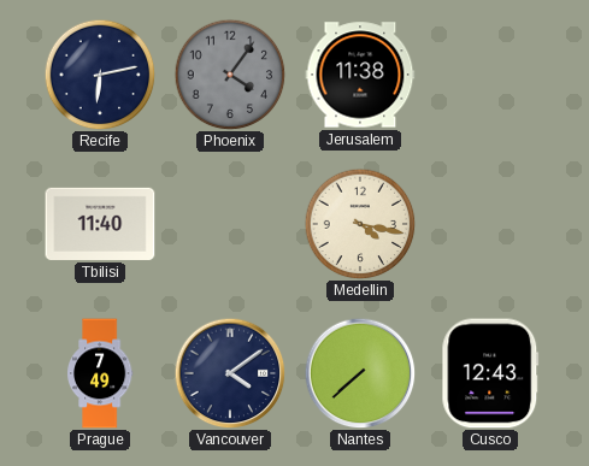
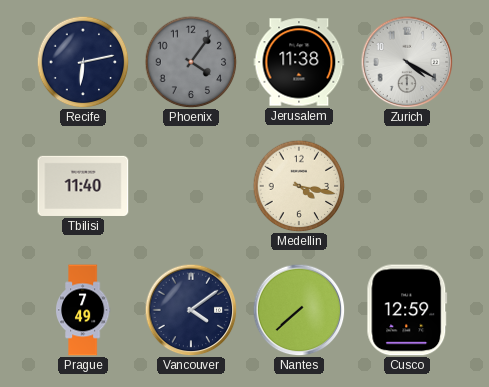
Zurich: none -> 4:20
Cusco: 12:43 -> 12:59
